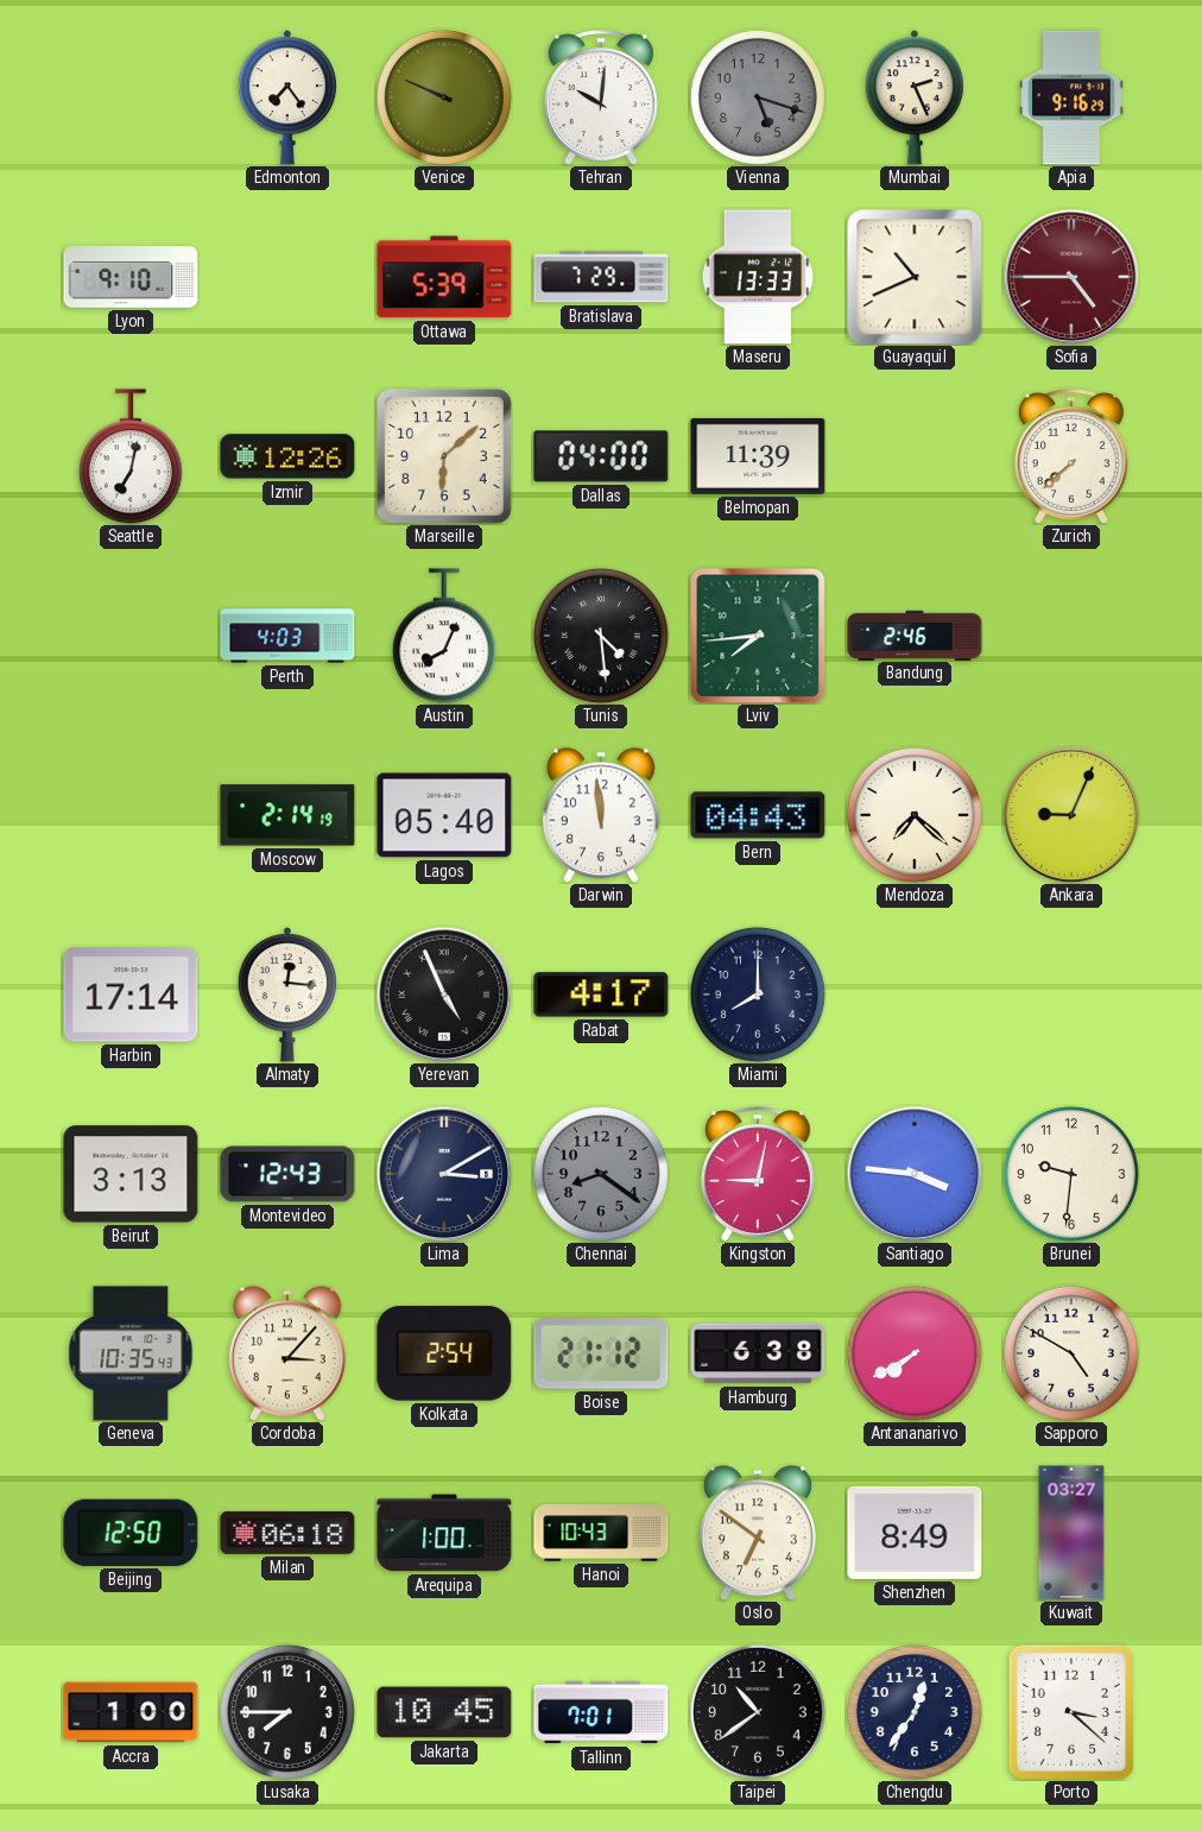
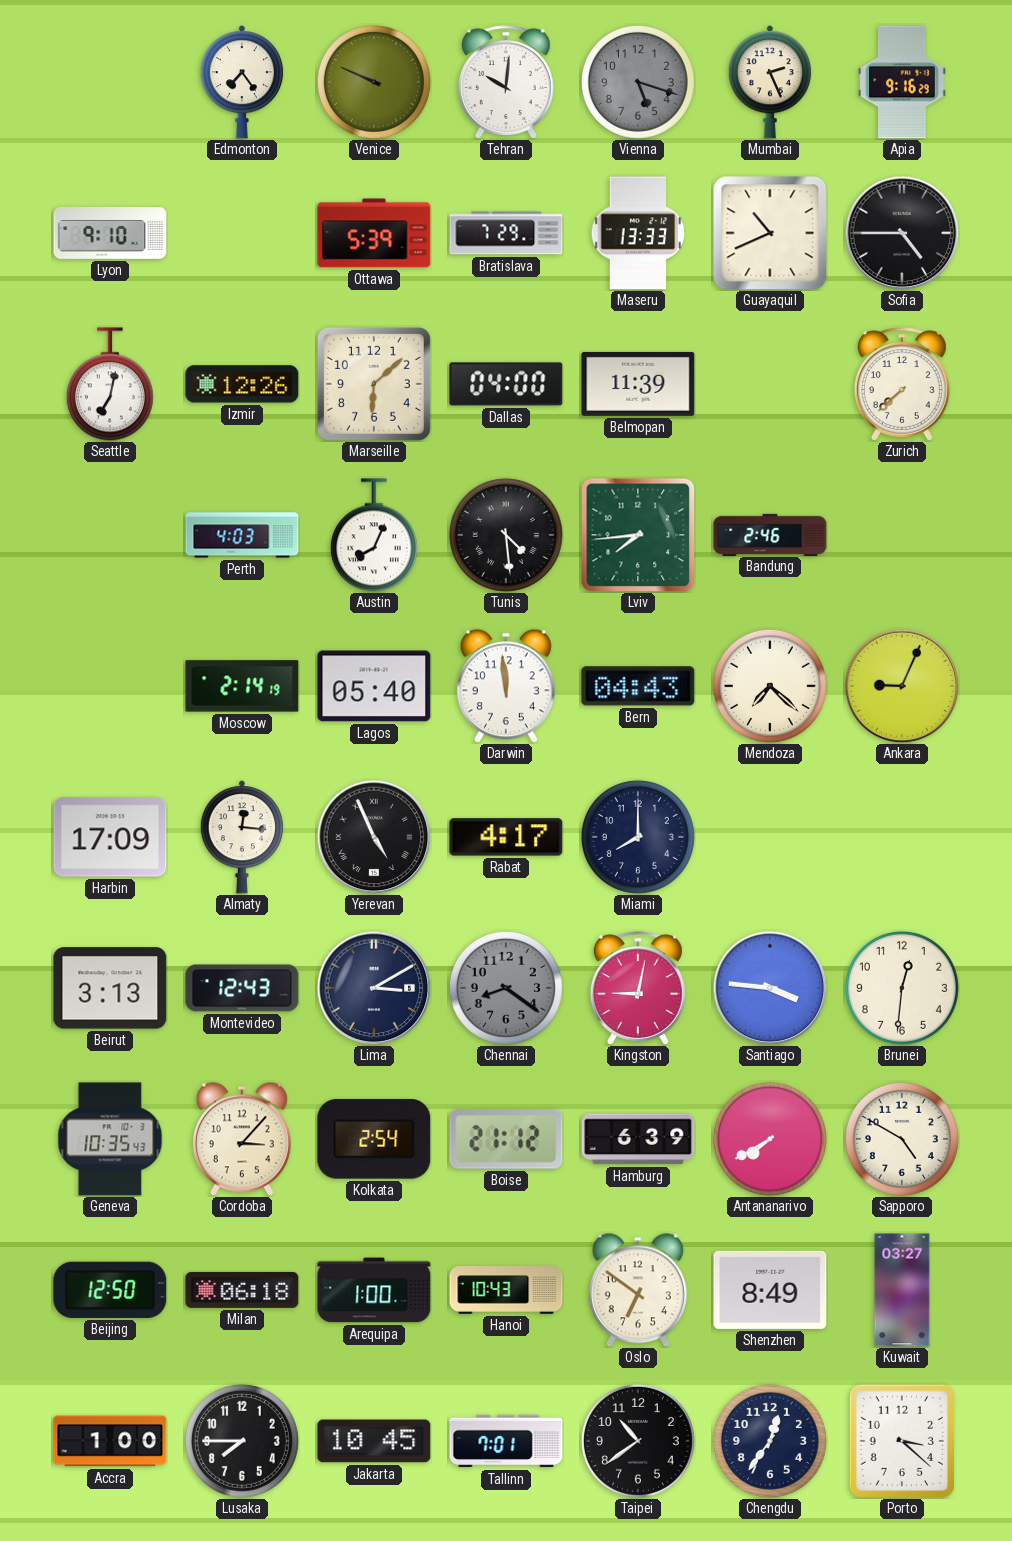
Sofia dial: burgundy -> black
Harbin: 17:14 -> 17:09
Brunei: 9:31 -> 12:31
Hamburg: 6:38 -> 6:39
